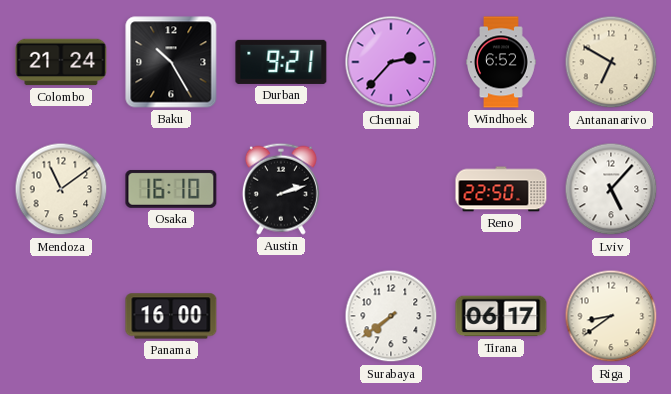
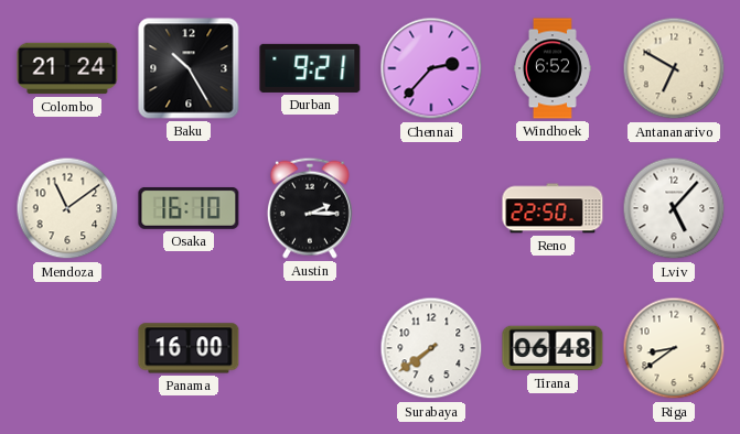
Austin: 2:12 -> 2:15
Tirana: 06:17 -> 06:48
